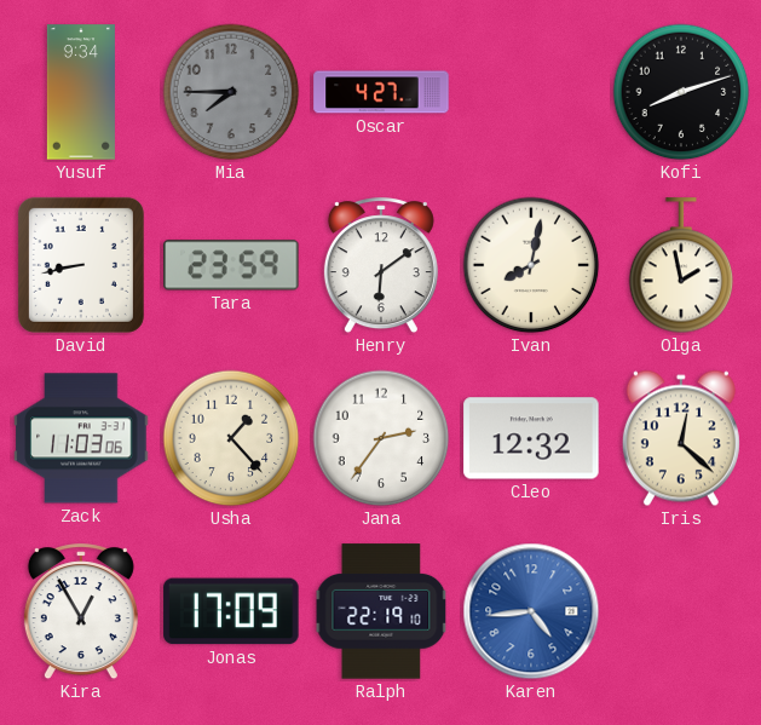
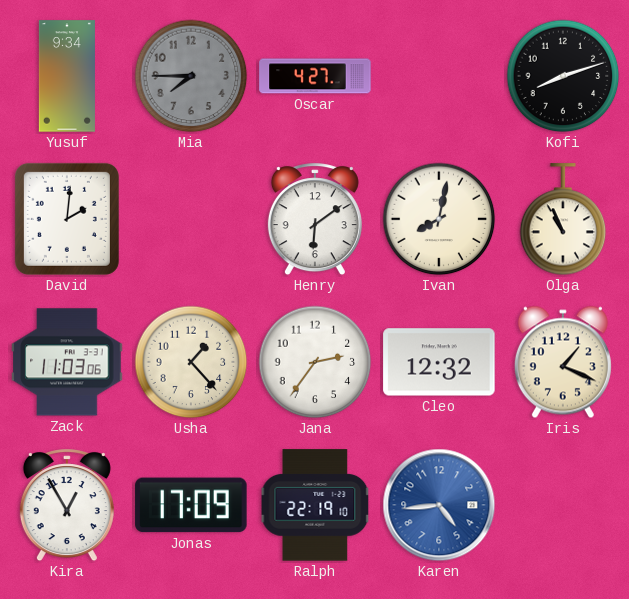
David: 8:43 -> 2:01
Tara: 23:59 -> none
Olga: 1:58 -> 10:56
Iris: 12:22 -> 1:19
